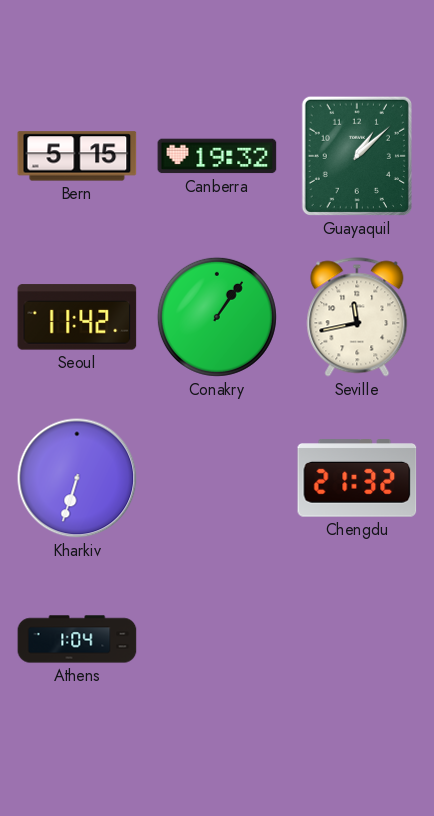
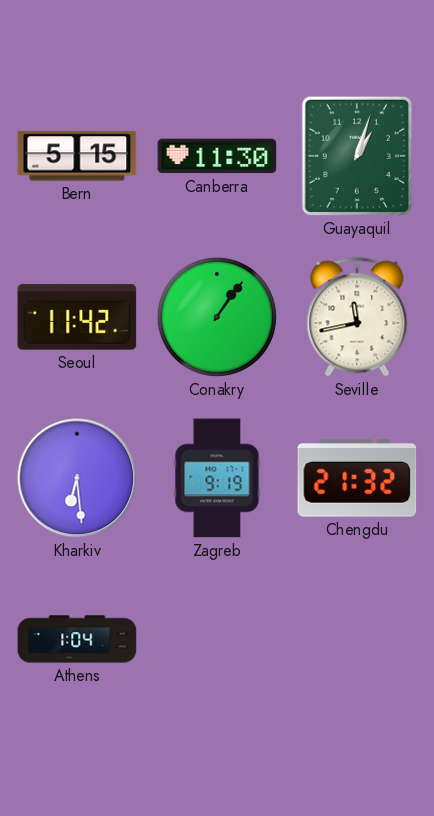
Canberra: 19:32 -> 11:30
Guayaquil: 1:08 -> 1:03
Kharkiv: 6:33 -> 6:29
Zagreb: none -> 9:19
